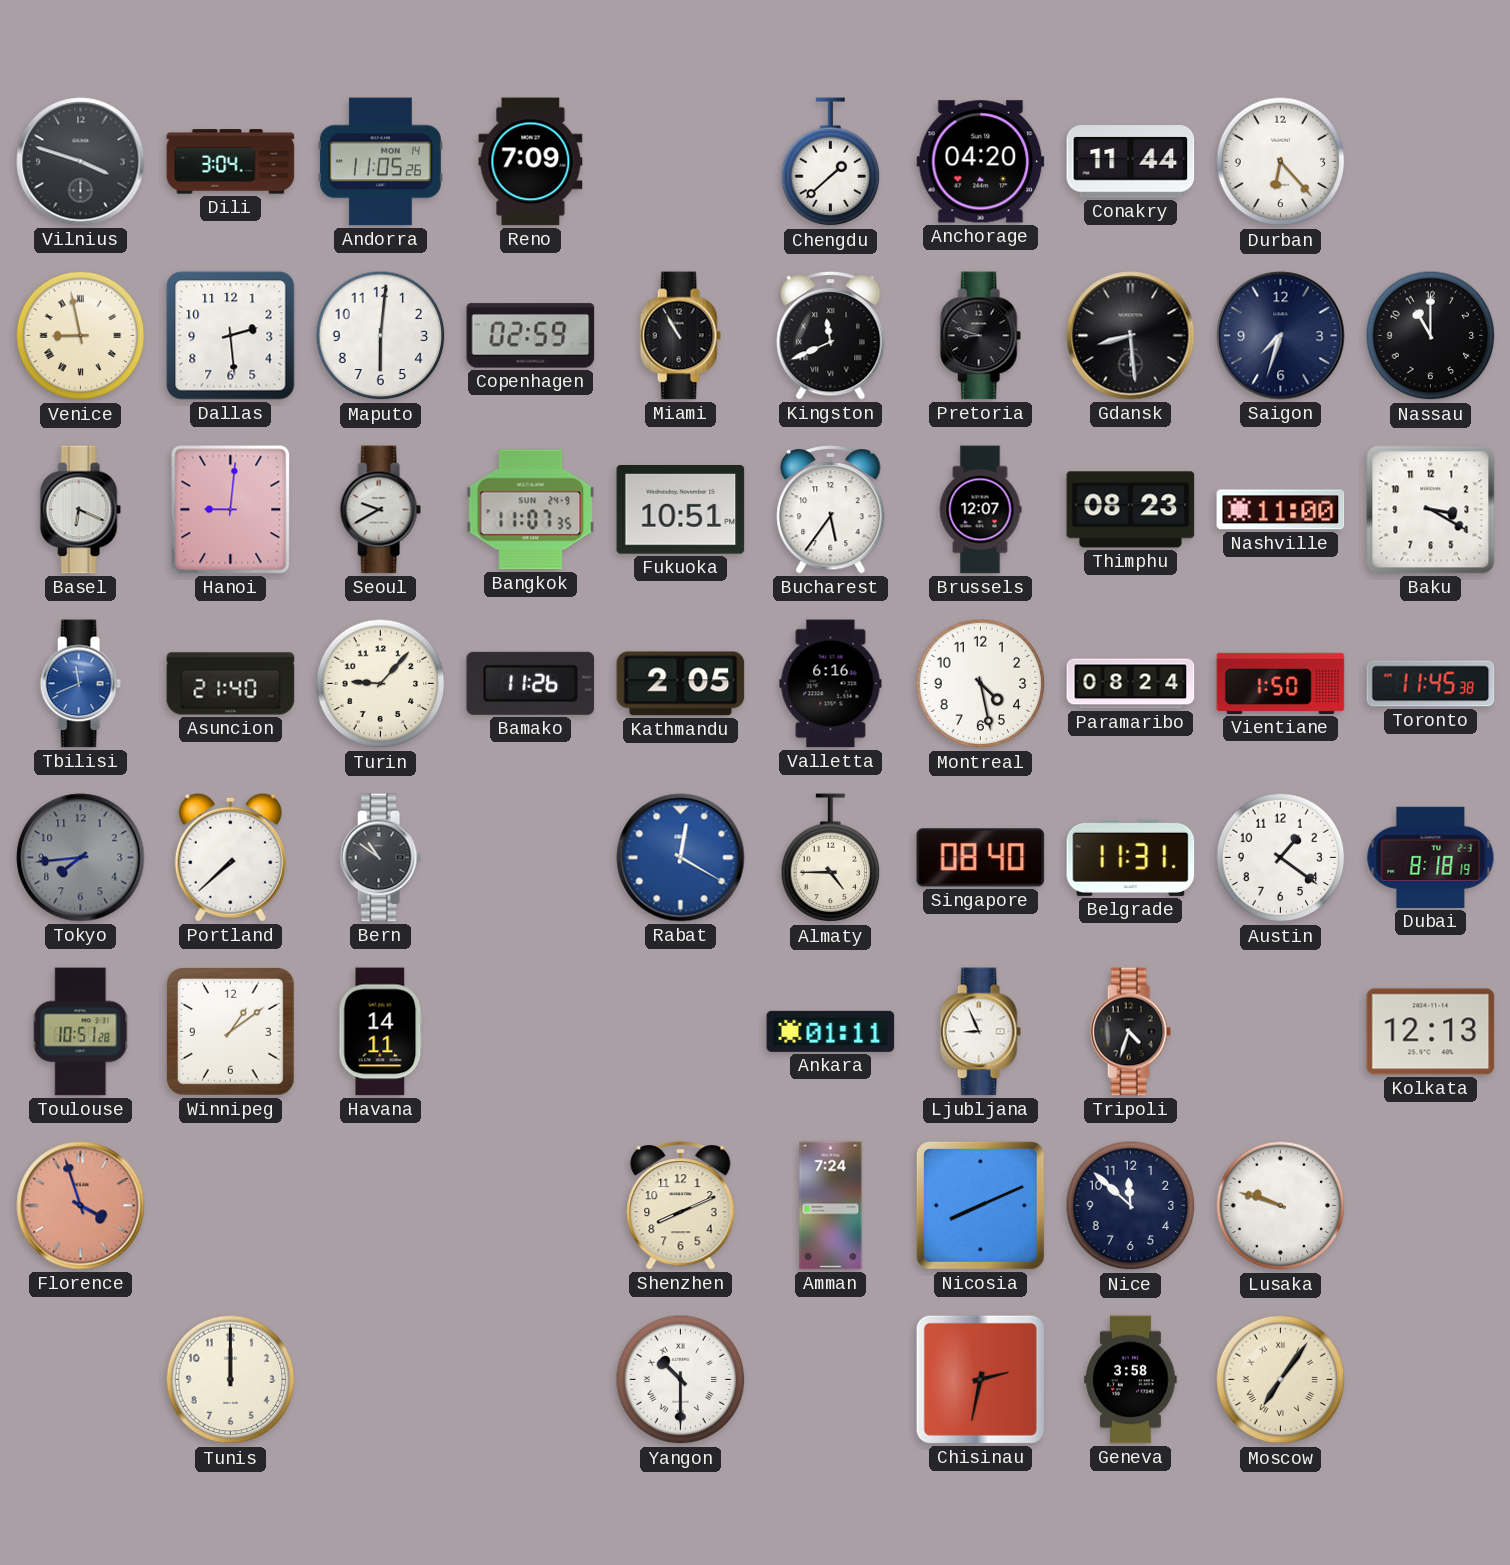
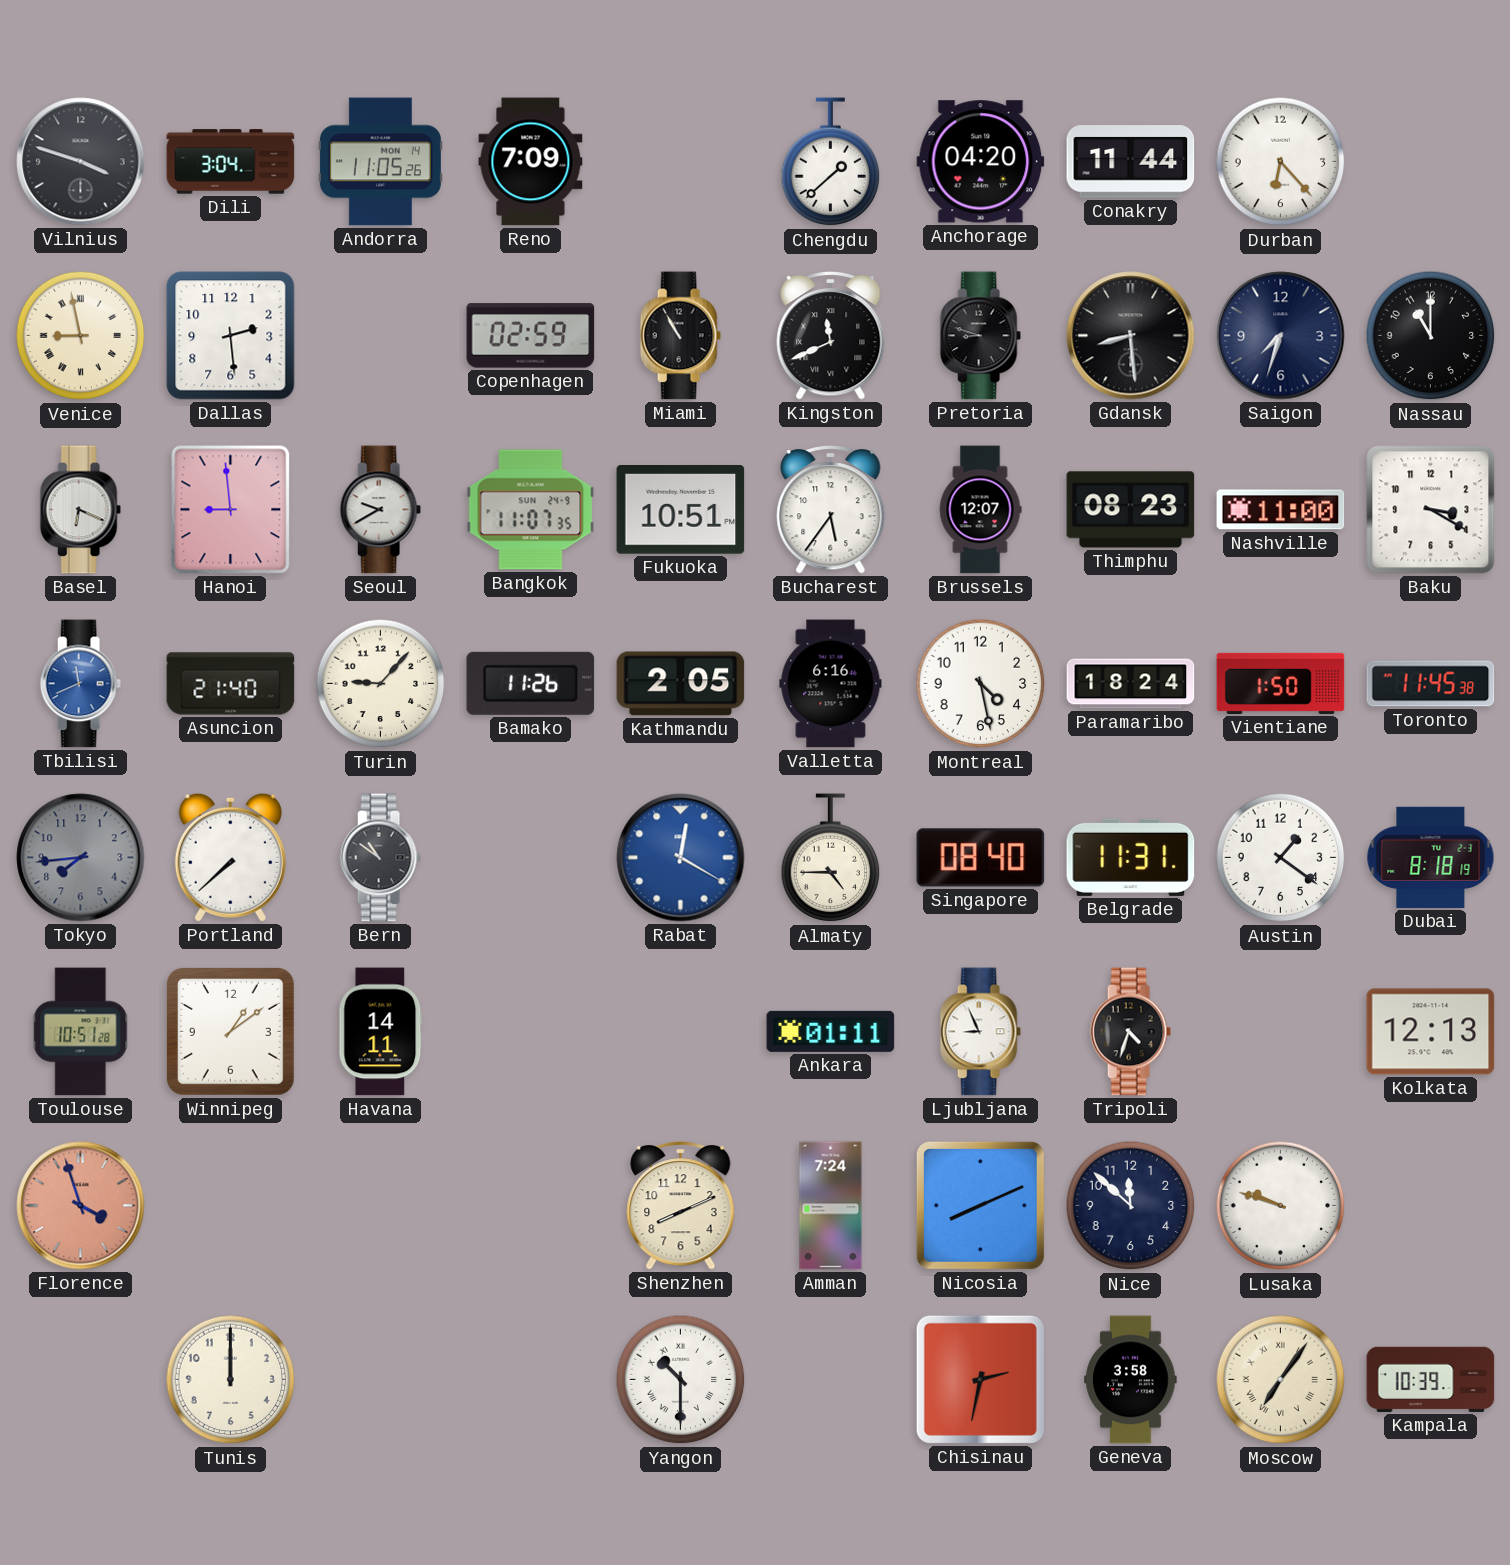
Maputo: 6:01 -> none
Hanoi: 9:01 -> 8:59
Paramaribo: 08:24 -> 18:24
Kampala: none -> 10:39
